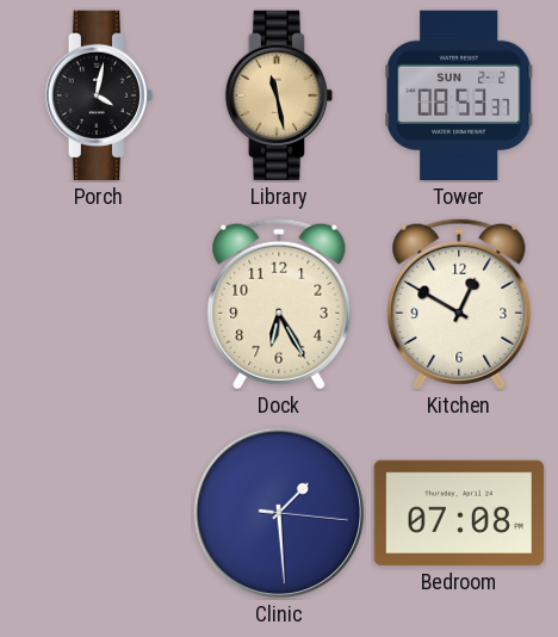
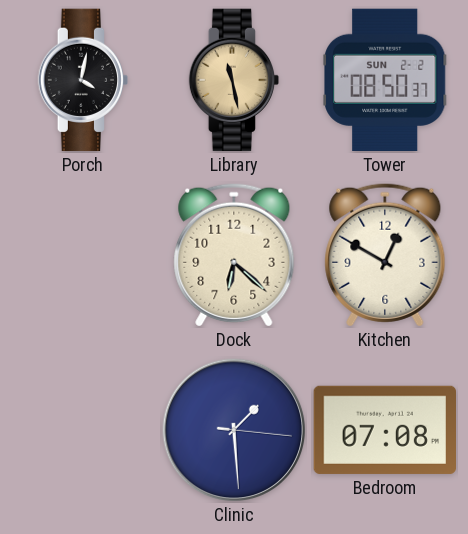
Tower: 08:53 -> 08:50
Dock: 6:25 -> 6:22
